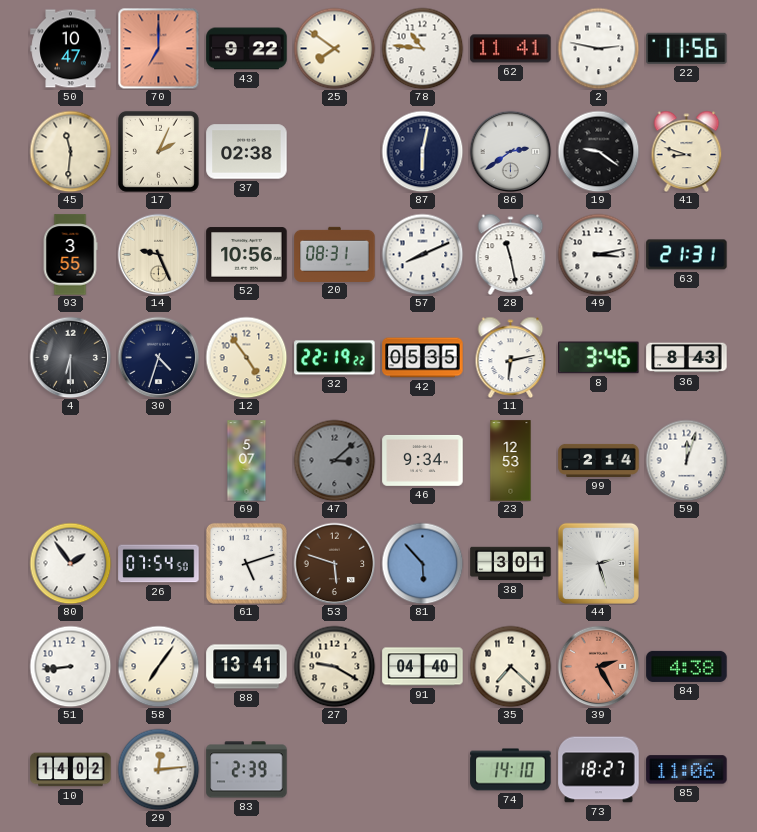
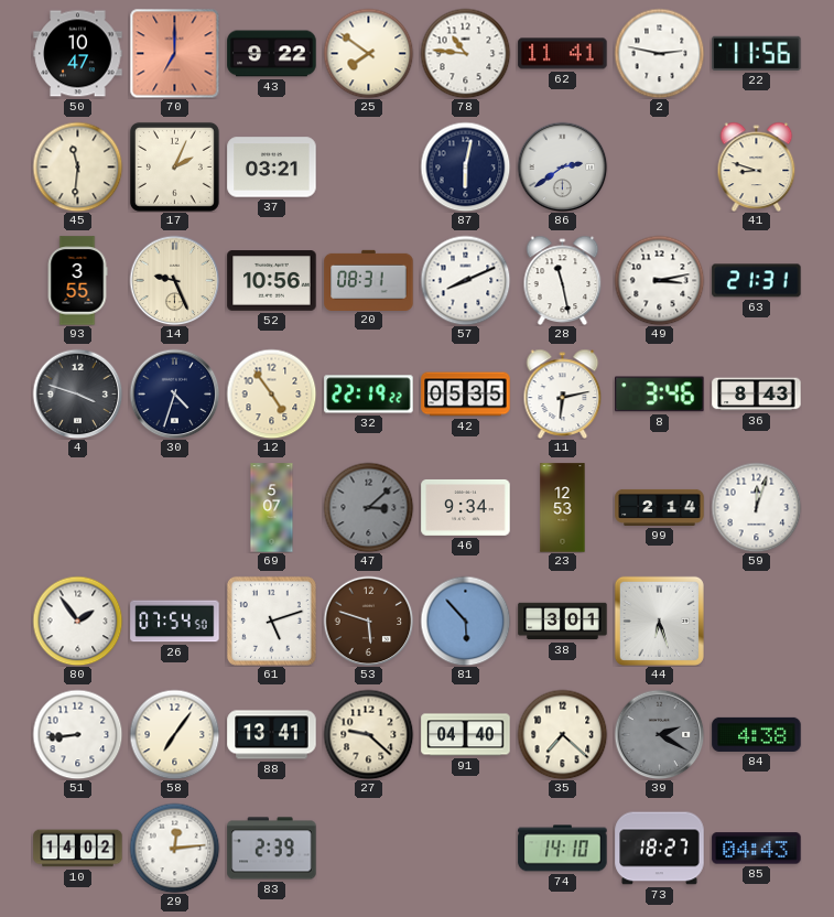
37: 02:38 -> 03:21
19: 9:21 -> none
4: 6:30 -> 3:48
44: 2:27 -> 6:27
27: 9:20 -> 9:22
39: 2:25 -> 2:20
39 dial: salmon -> grey
85: 11:06 -> 04:43
